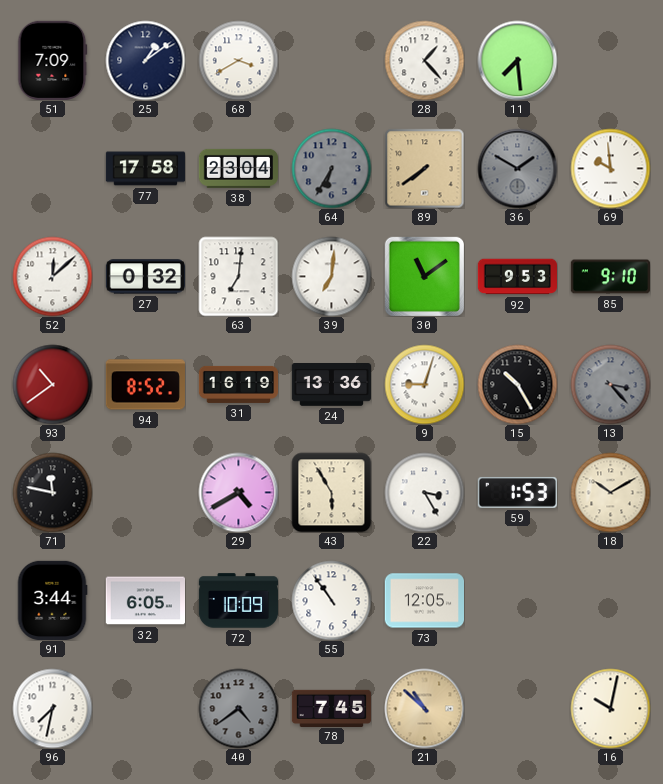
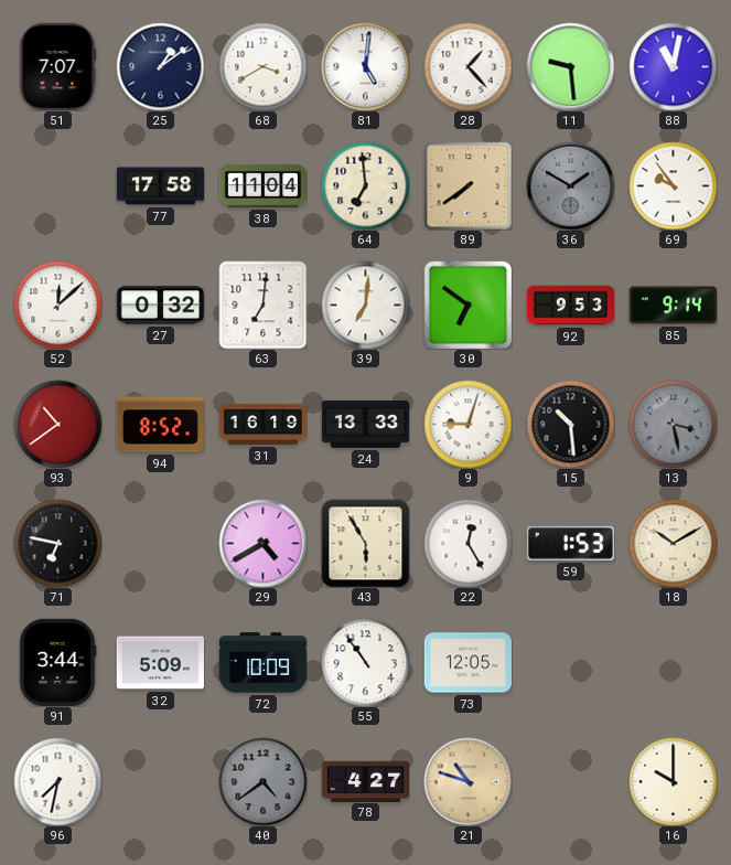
51: 7:09 -> 7:07
81: none -> 5:01
11: 7:29 -> 9:29
88: none -> 11:02
38: 23:04 -> 11:04
64: 6:35 -> 6:59
64 dial: grey -> cream
69: 9:59 -> 9:54
30: 11:09 -> 6:51
85: 9:10 -> 9:14
24: 13:36 -> 13:33
15: 10:25 -> 10:29
13: 3:23 -> 3:28
71: 11:47 -> 6:47
22: 3:25 -> 12:25
32: 6:05 -> 5:09
78: 7:45 -> 4:27
21: 10:52 -> 10:48
16: 10:02 -> 10:00
